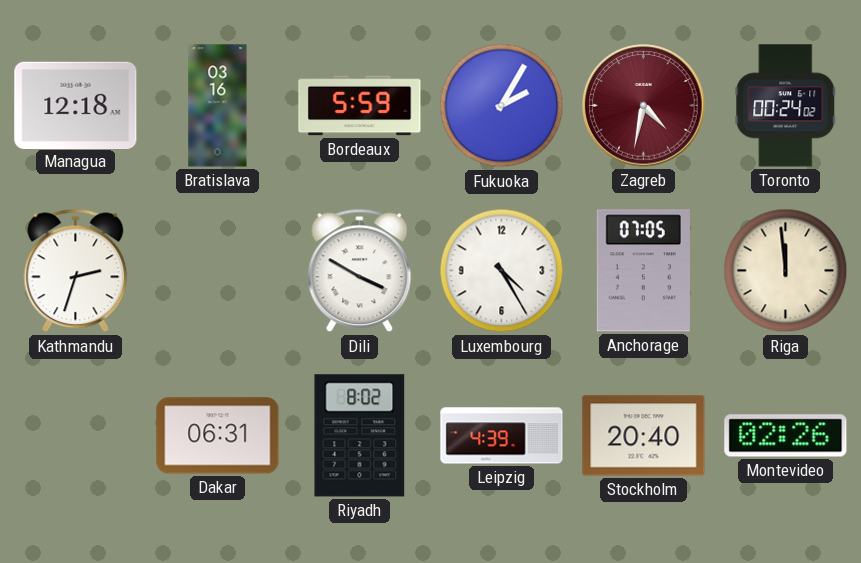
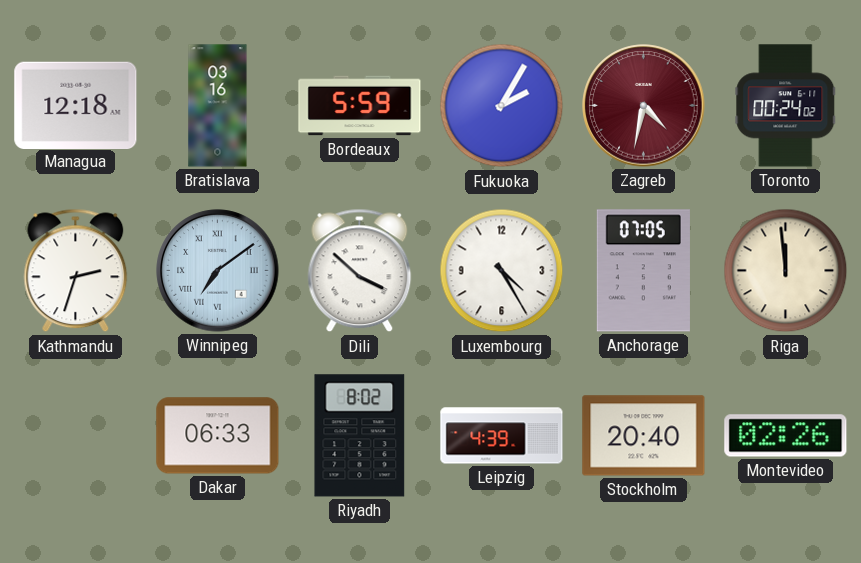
Winnipeg: none -> 7:09
Dili: 3:50 -> 3:52
Dakar: 06:31 -> 06:33
